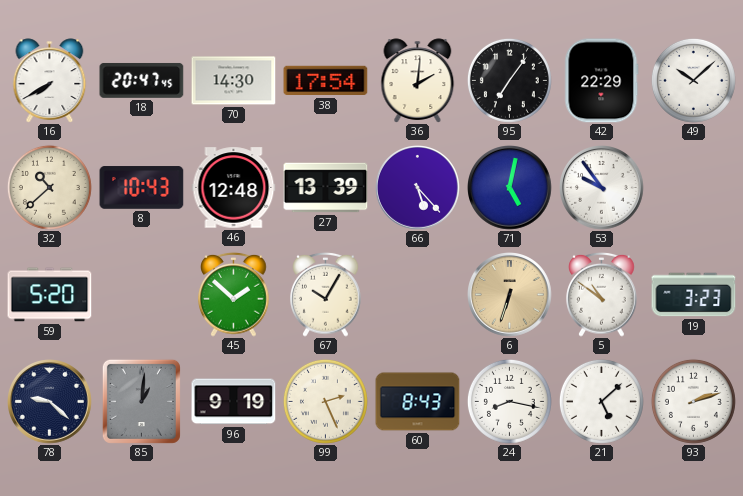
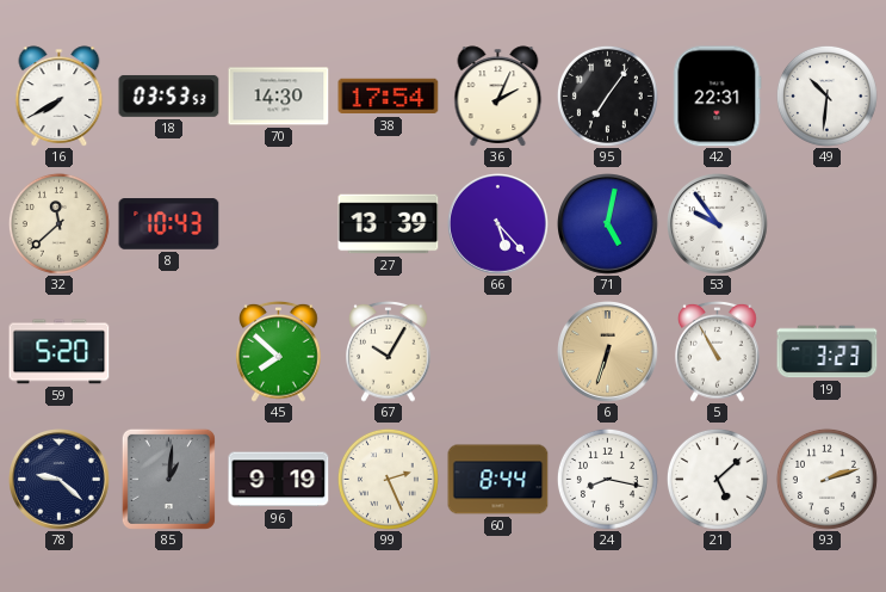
18: 20:47 -> 03:53
36: 2:01 -> 2:04
42: 22:29 -> 22:31
49: 10:08 -> 10:31
32: 10:38 -> 11:38
46: 12:48 -> none
45: 1:52 -> 7:52
5: 10:51 -> 10:55
60: 8:43 -> 8:44
